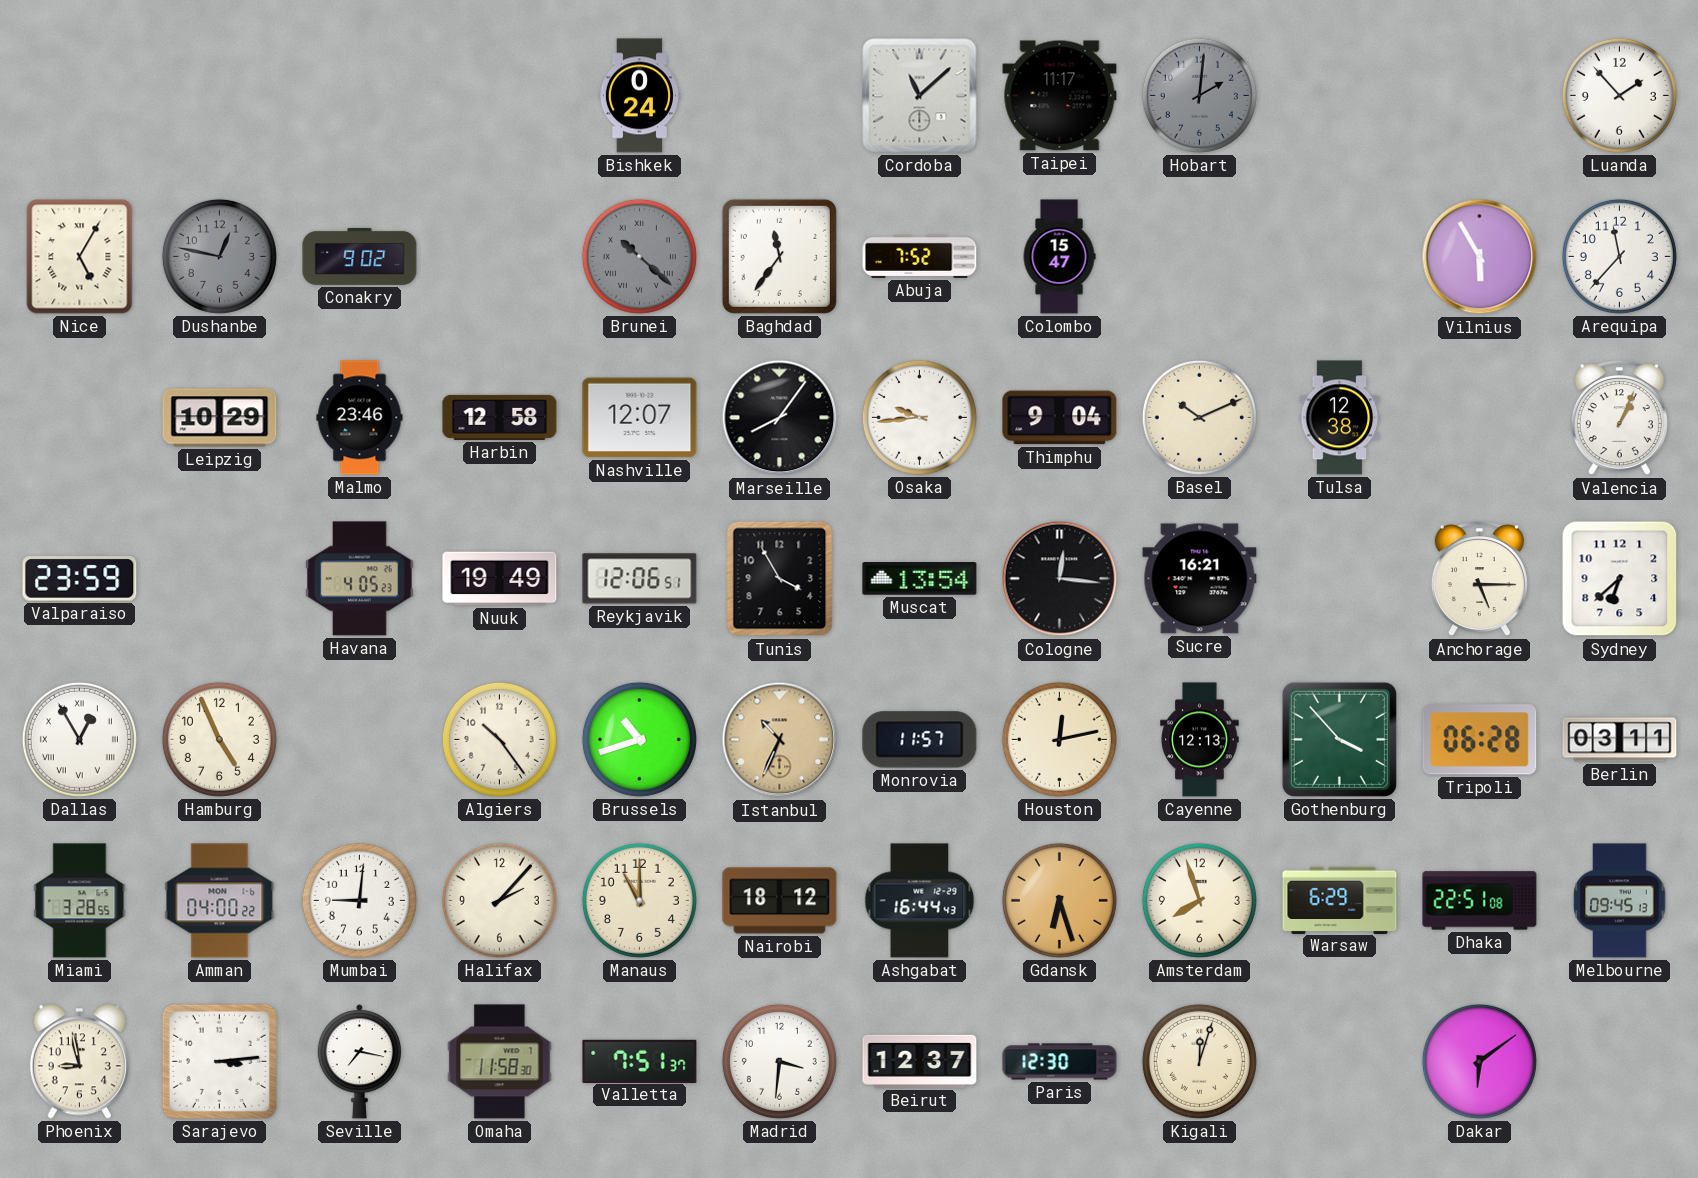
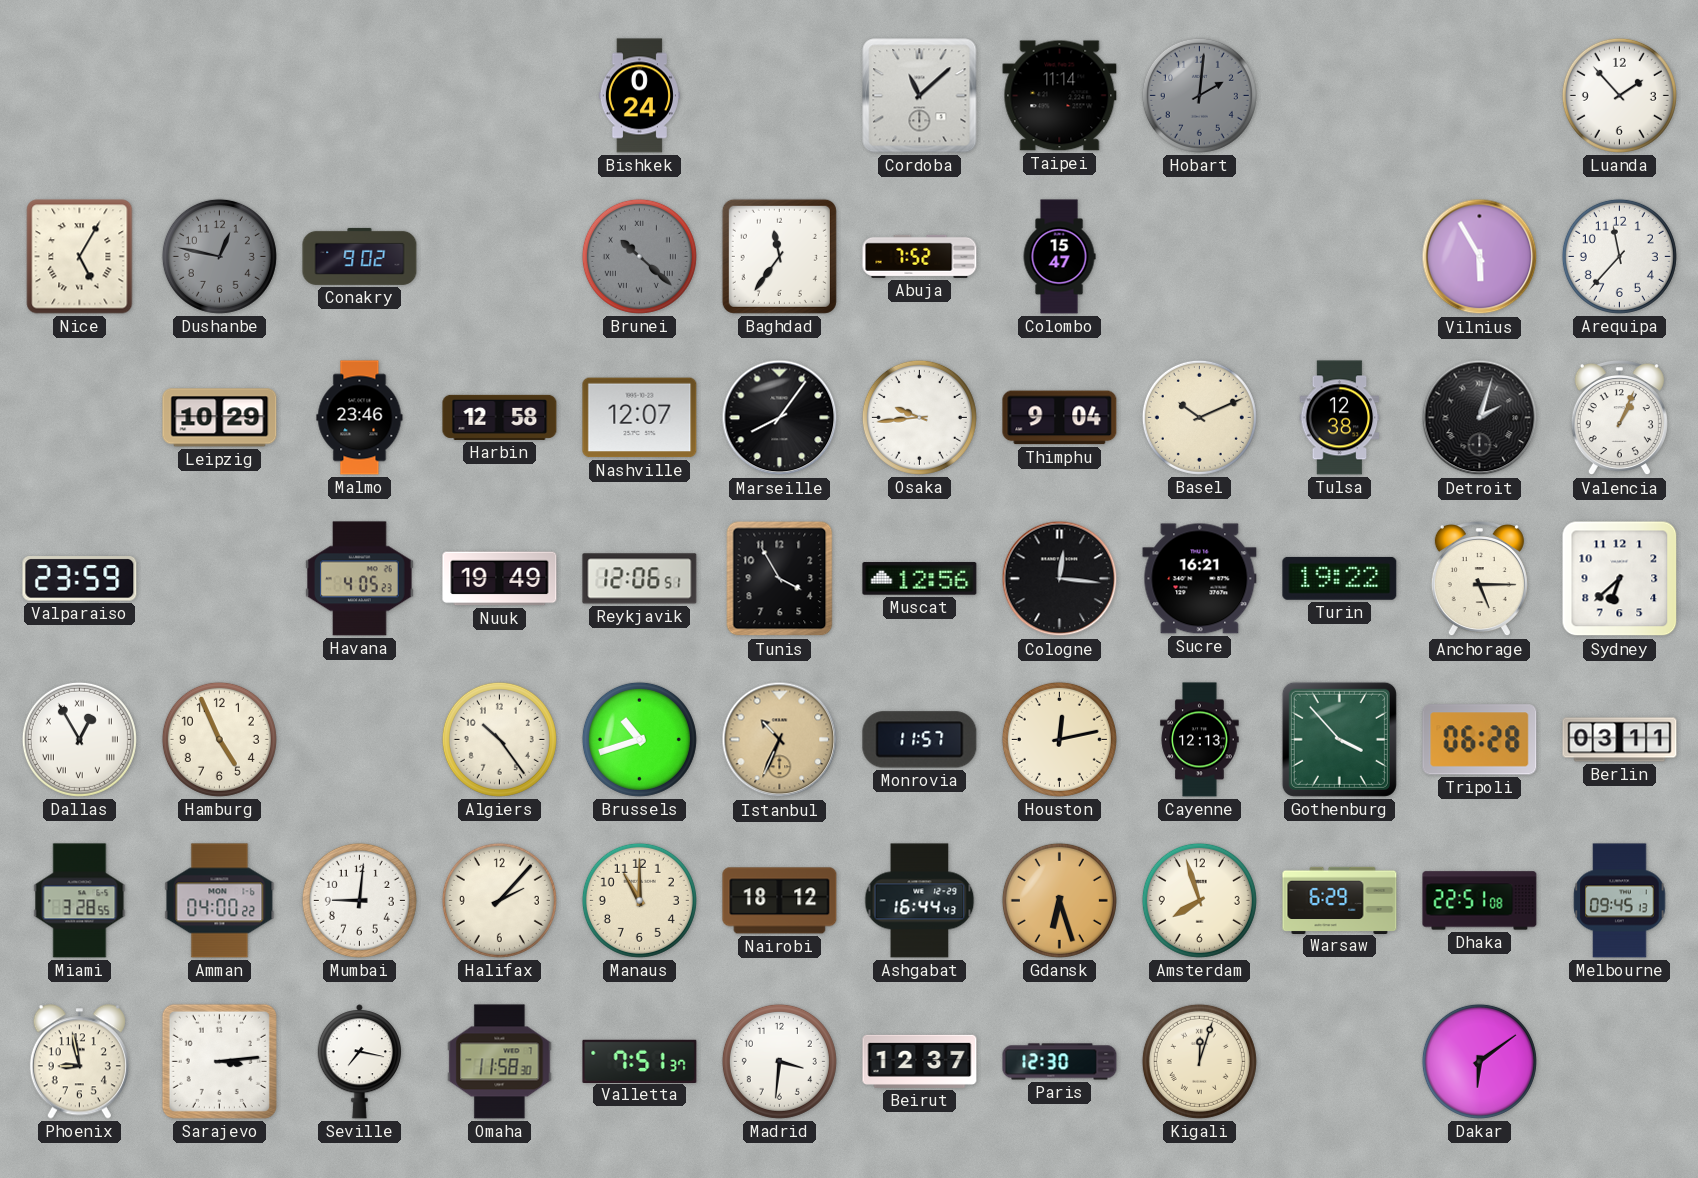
Taipei: 11:17 -> 11:14
Detroit: none -> 2:03
Muscat: 13:54 -> 12:56
Turin: none -> 19:22
